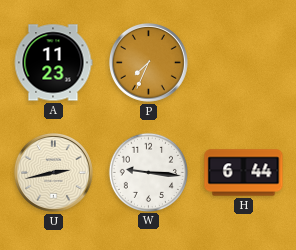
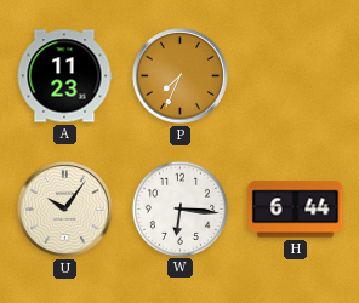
U: 2:43 -> 10:06
W: 9:16 -> 6:16
